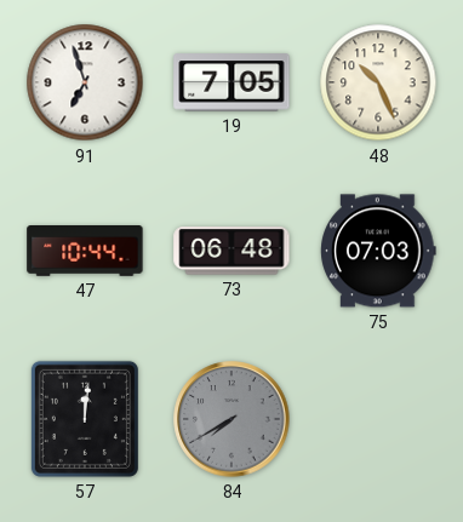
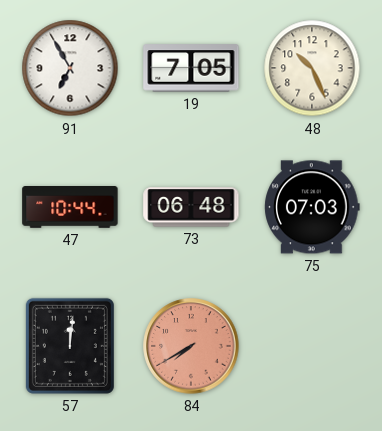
91: 6:57 -> 6:55
84 dial: grey -> salmon
